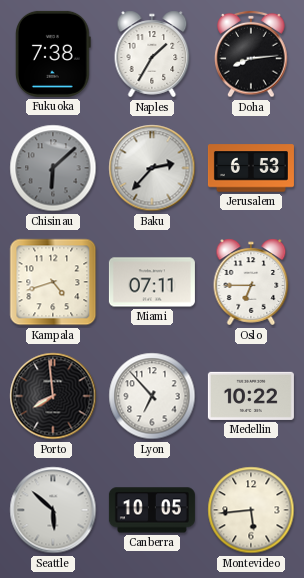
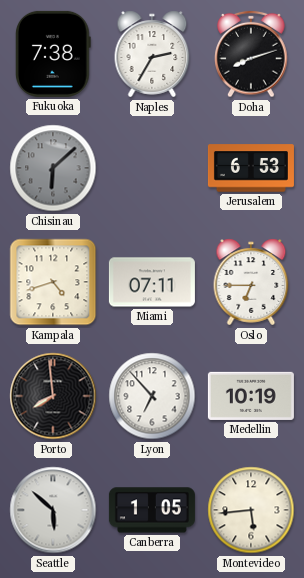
Naples: 1:35 -> 2:35
Doha: 8:14 -> 8:12
Baku: 2:37 -> none
Medellin: 10:22 -> 10:19
Canberra: 10:05 -> 1:05
